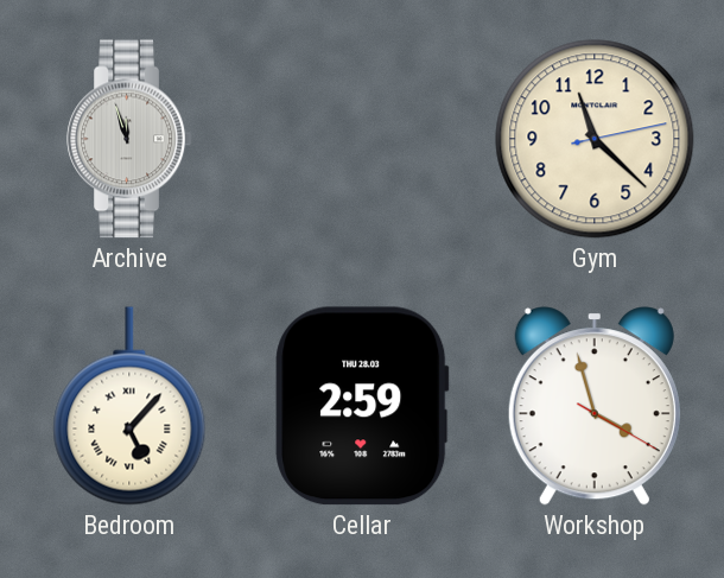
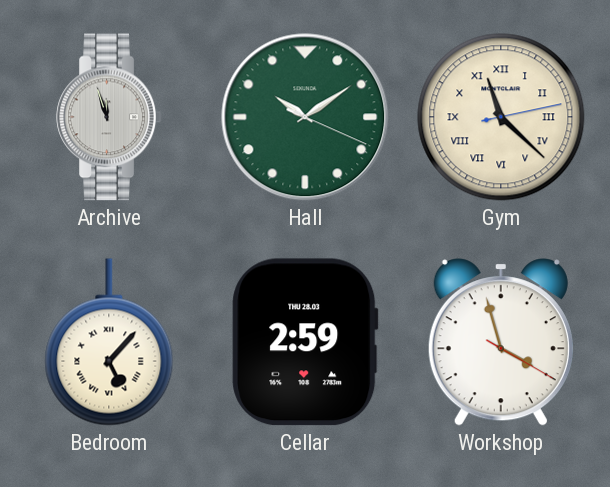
Hall: none -> 10:09
Gym numerals: Arabic -> Roman
